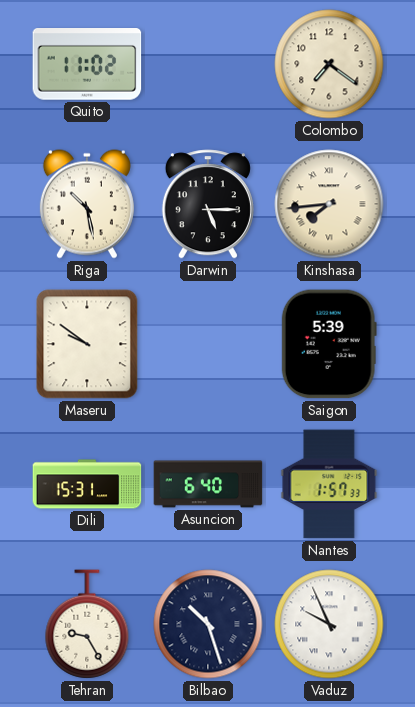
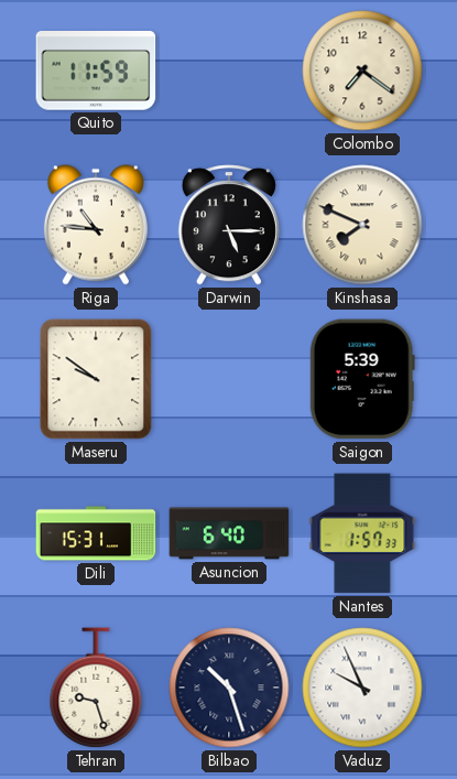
Quito: 11:02 -> 11:59
Riga: 10:28 -> 10:46
Kinshasa: 7:44 -> 7:49
Tehran: 9:25 -> 9:27
